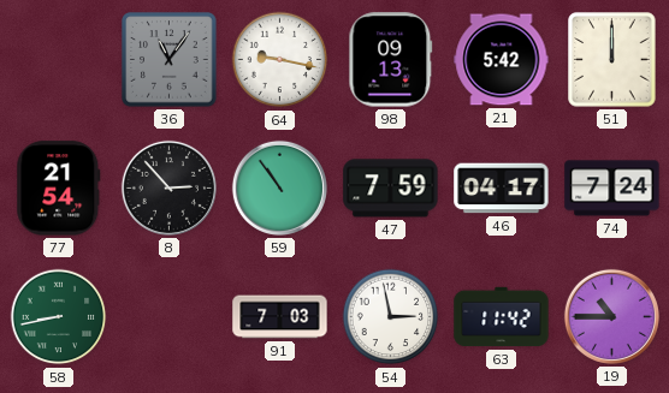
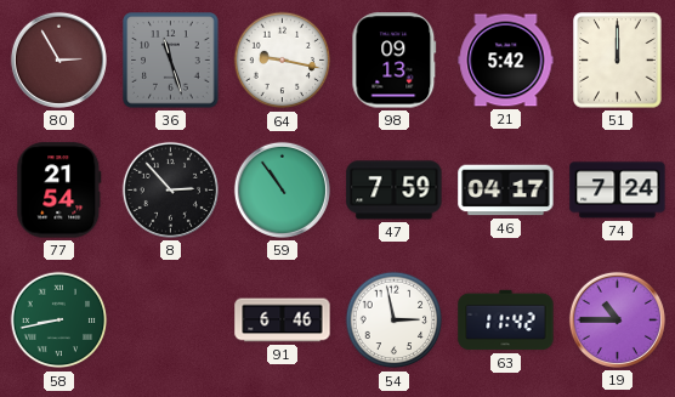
80: none -> 2:55
36: 11:06 -> 11:27
91: 7:03 -> 6:46
